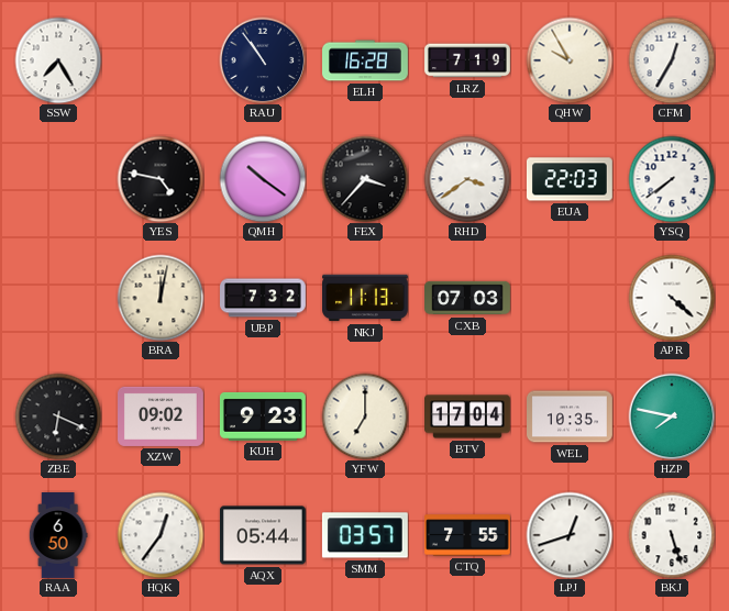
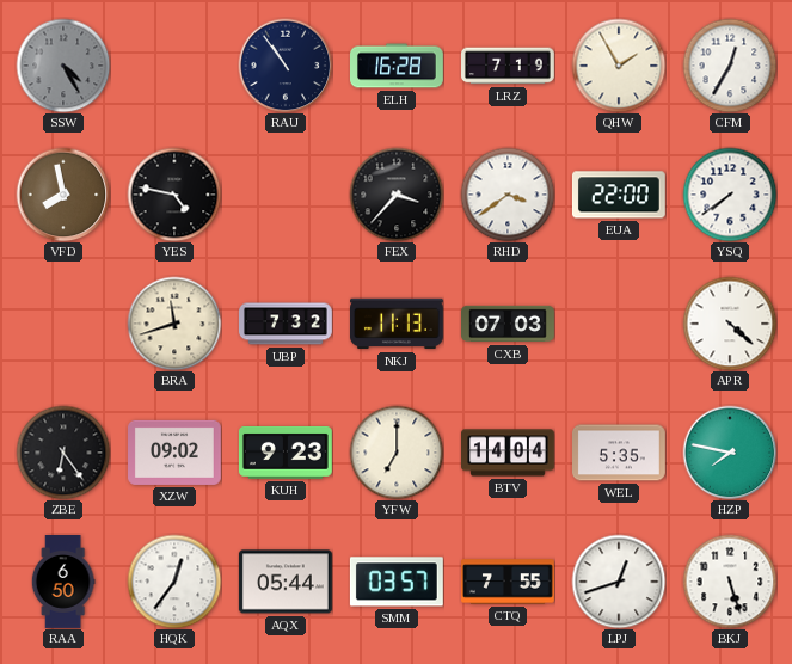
SSW: 7:25 -> 4:25
SSW dial: white -> grey
QHW: 9:55 -> 1:55
VFD: none -> 7:58
QMH: 10:21 -> none
EUA: 22:03 -> 22:00
BRA: 12:02 -> 11:42
ZBE: 6:19 -> 6:24
BTV: 17:04 -> 14:04
WEL: 10:35 -> 5:35
